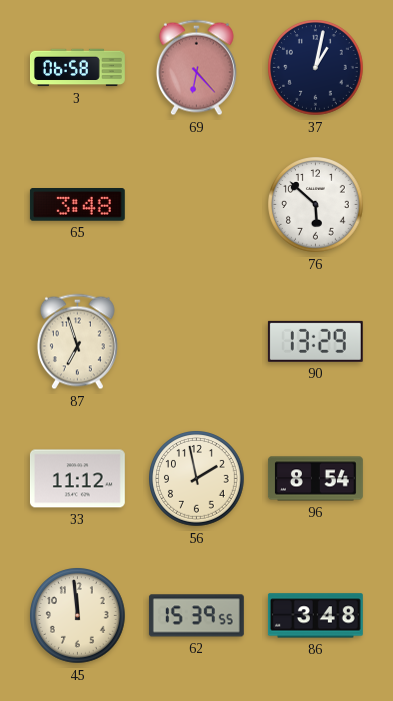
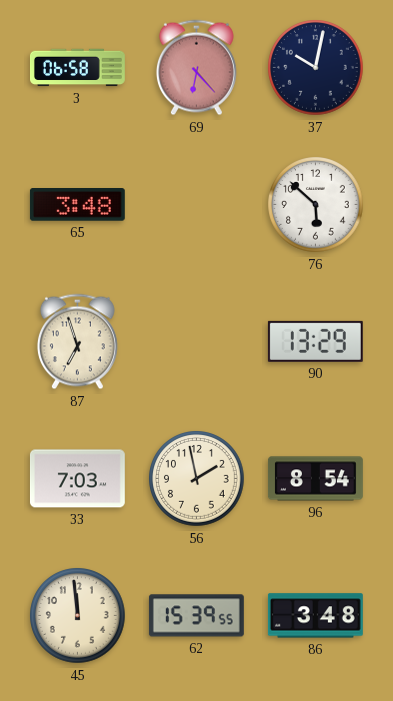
37: 1:02 -> 10:02
33: 11:12 -> 7:03
